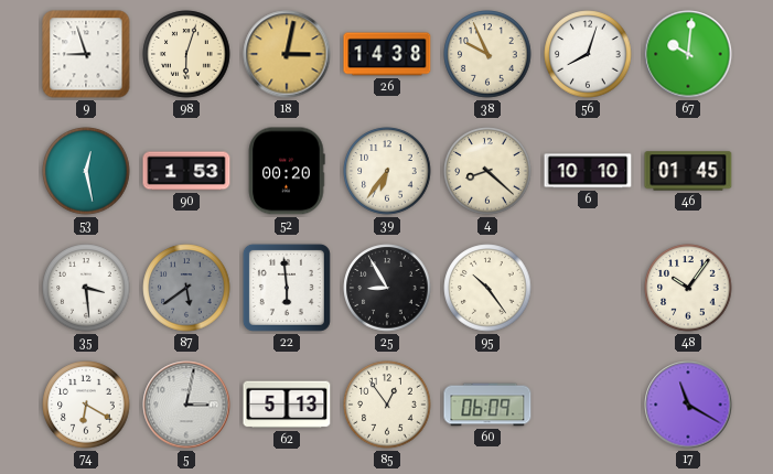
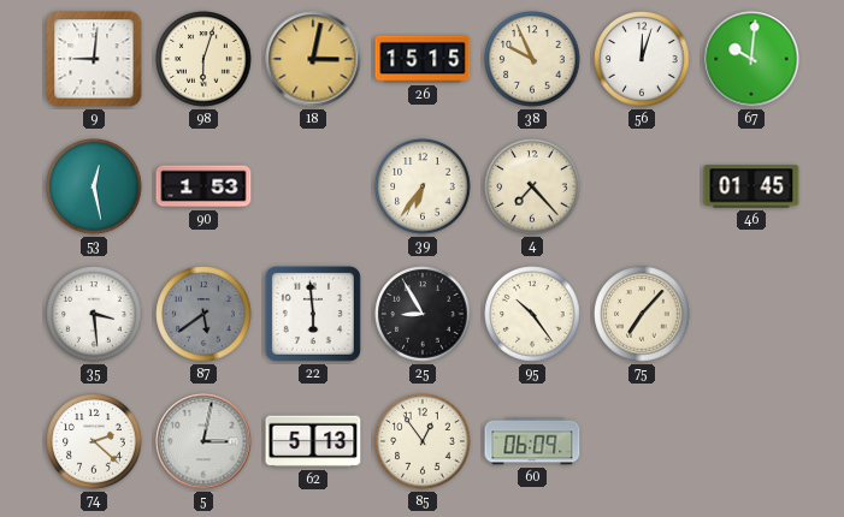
9: 8:57 -> 9:01
26: 14:38 -> 15:15
56: 8:03 -> 12:03
52: 00:20 -> none
4: 8:22 -> 7:23
6: 10:10 -> none
75: none -> 7:07
48: 10:06 -> none
74: 6:20 -> 2:22
17: 11:20 -> none
